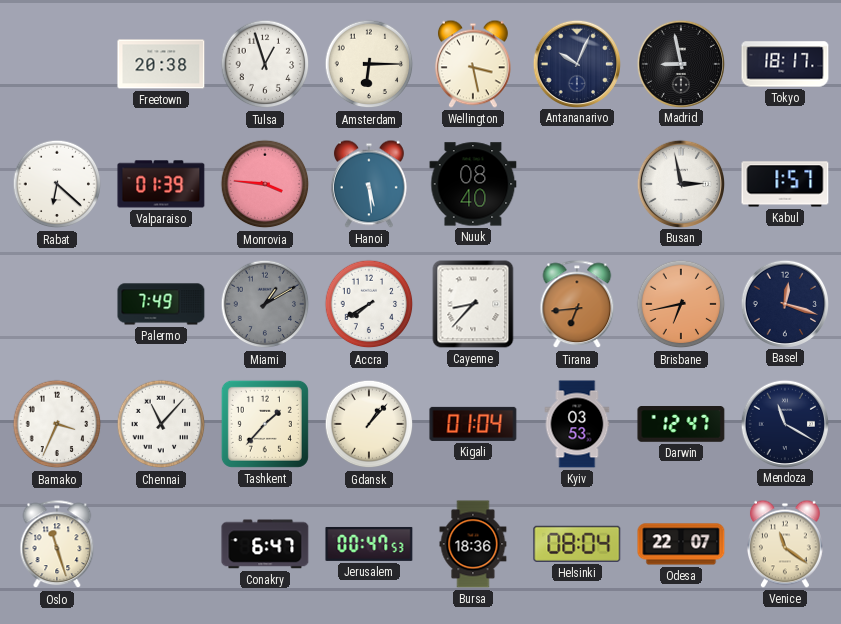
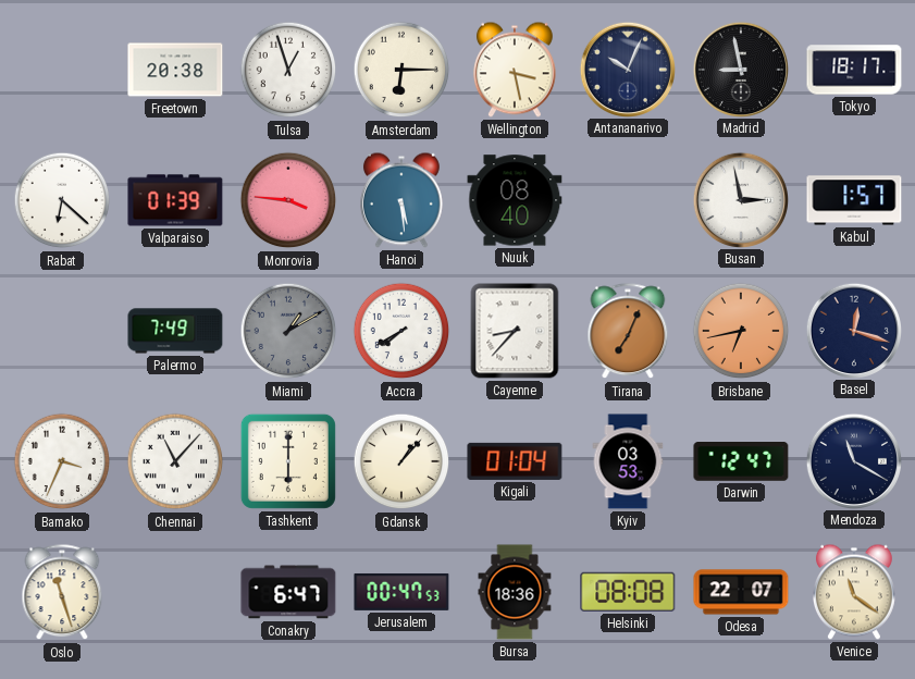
Tirana: 6:44 -> 7:04
Tashkent: 1:37 -> 6:00
Helsinki: 08:04 -> 08:08
